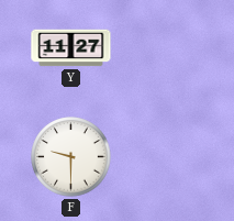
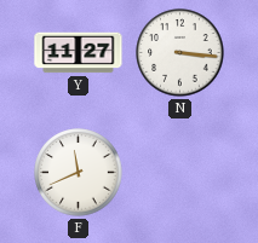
N: none -> 3:16
F: 9:30 -> 11:41
